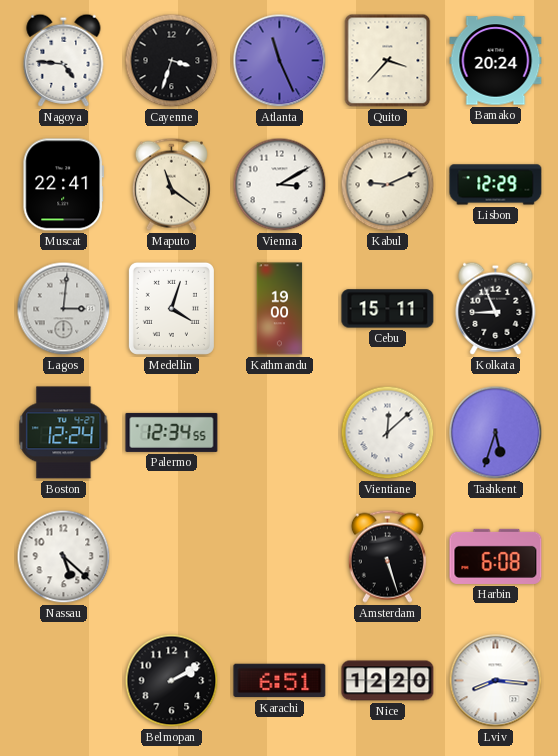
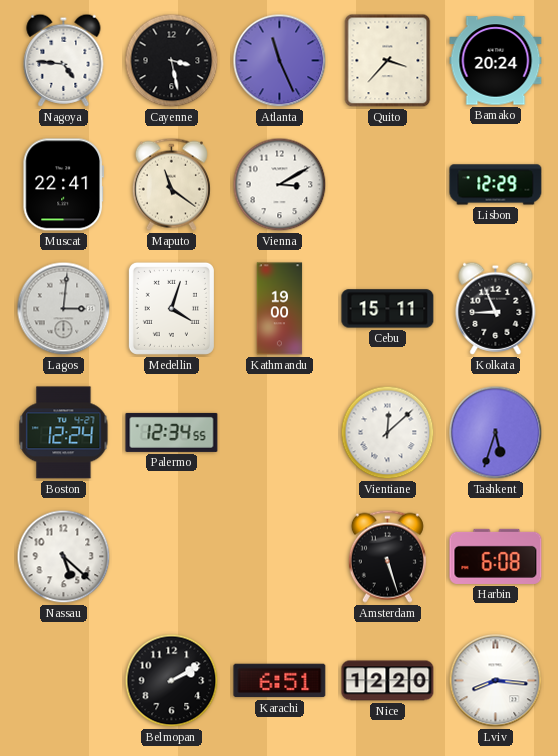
Cayenne: 3:33 -> 3:28
Kabul: 9:11 -> none
